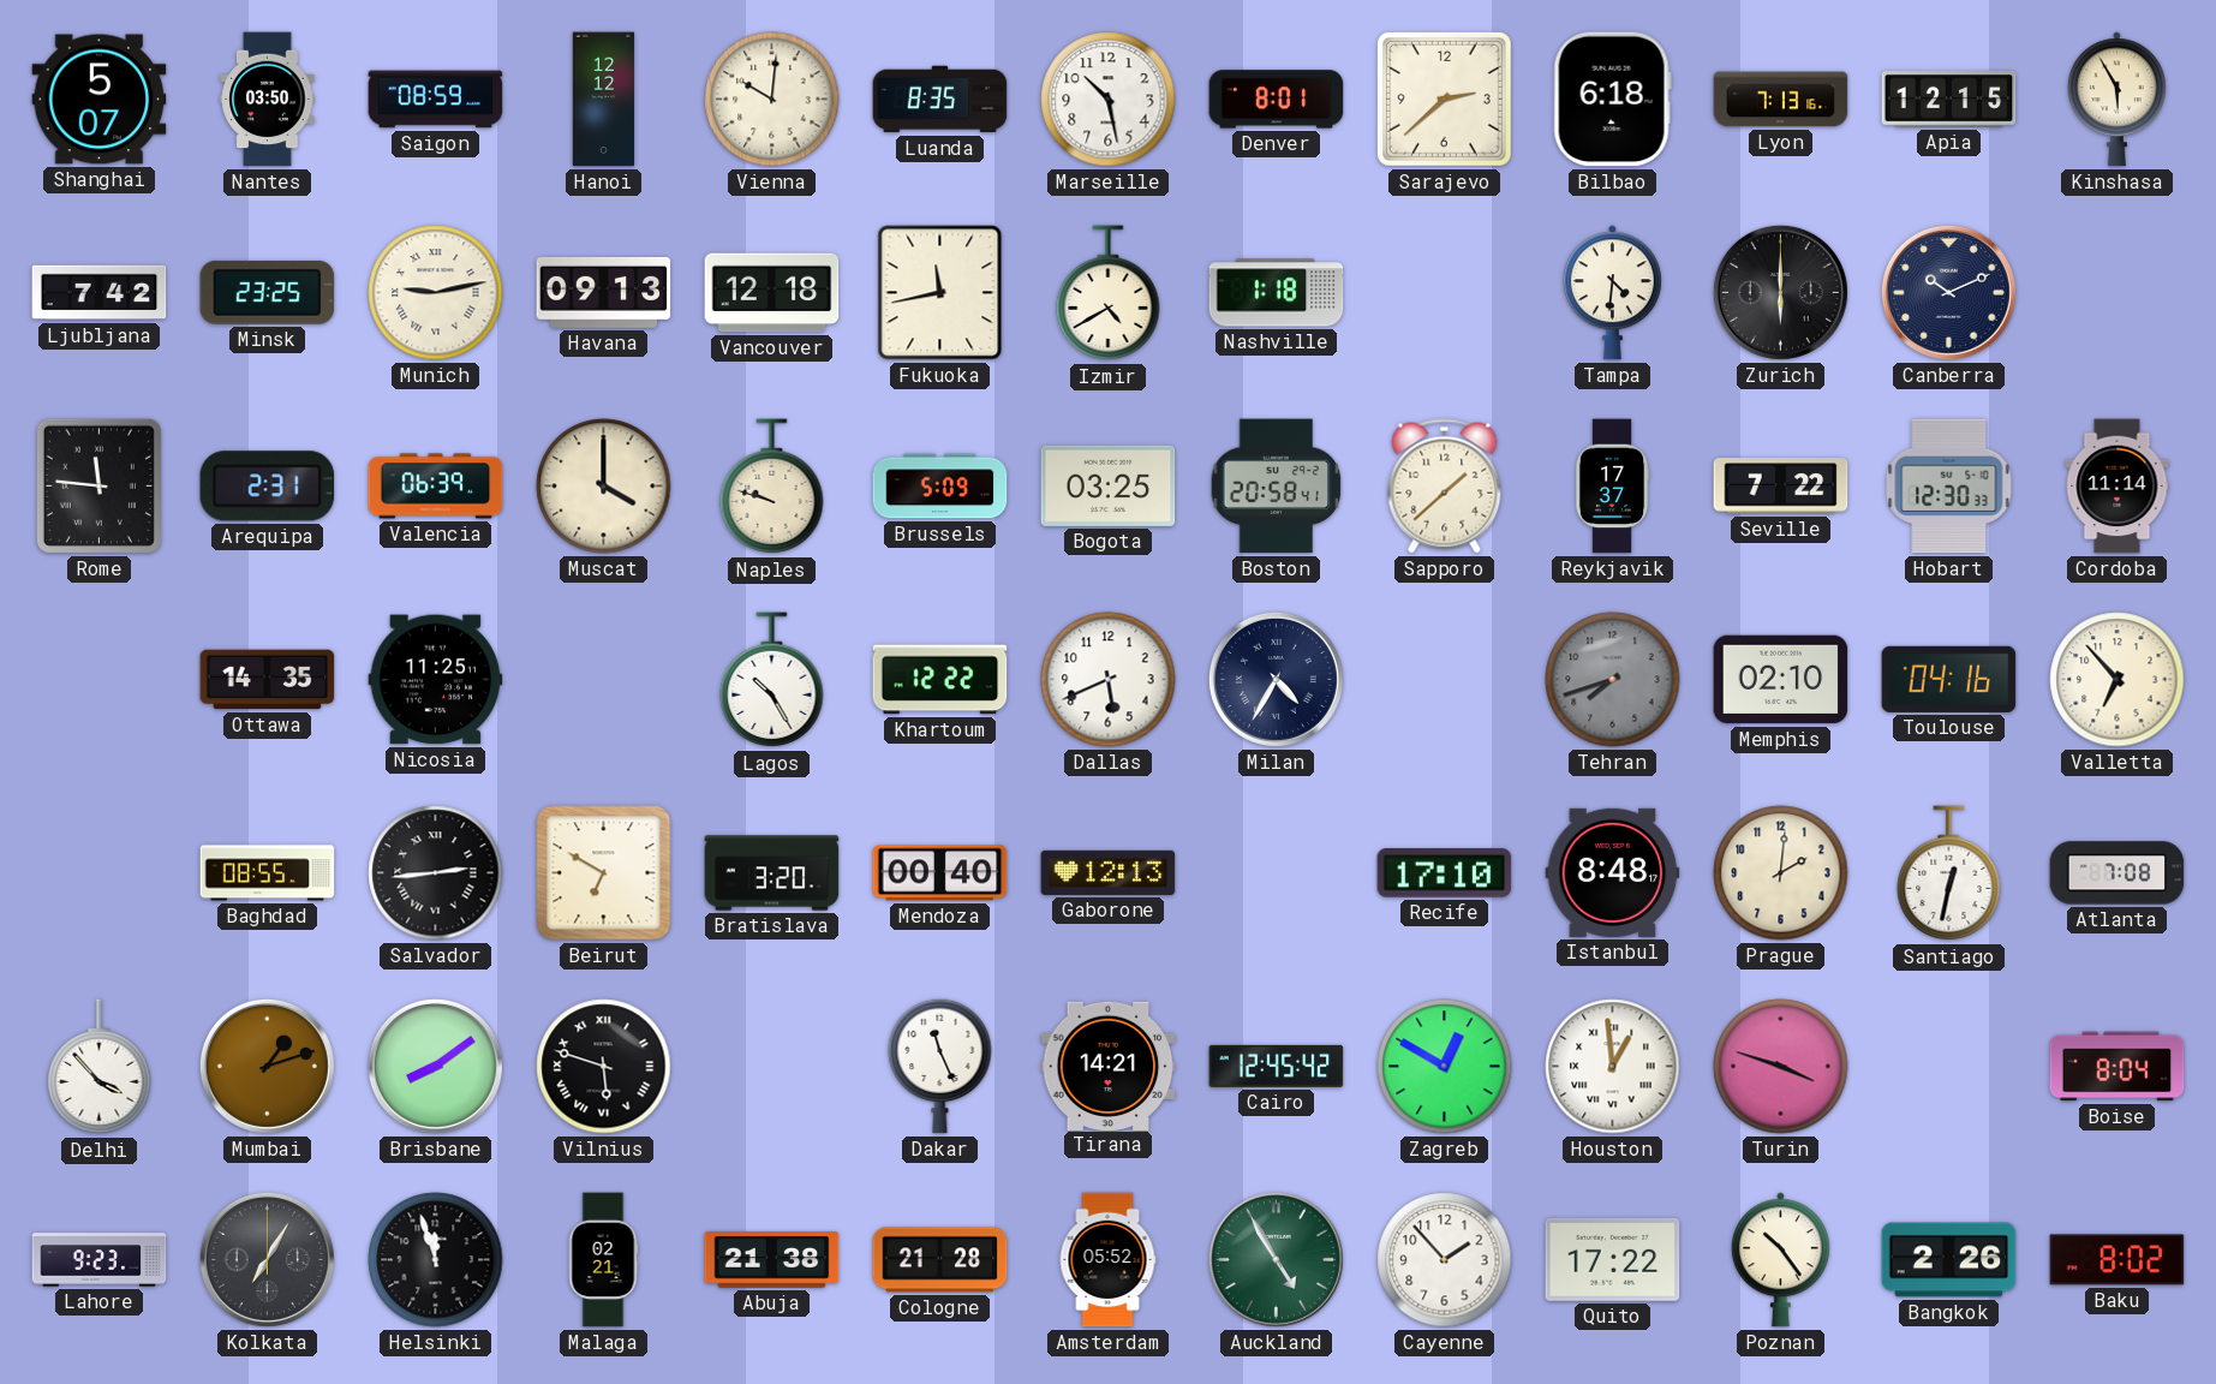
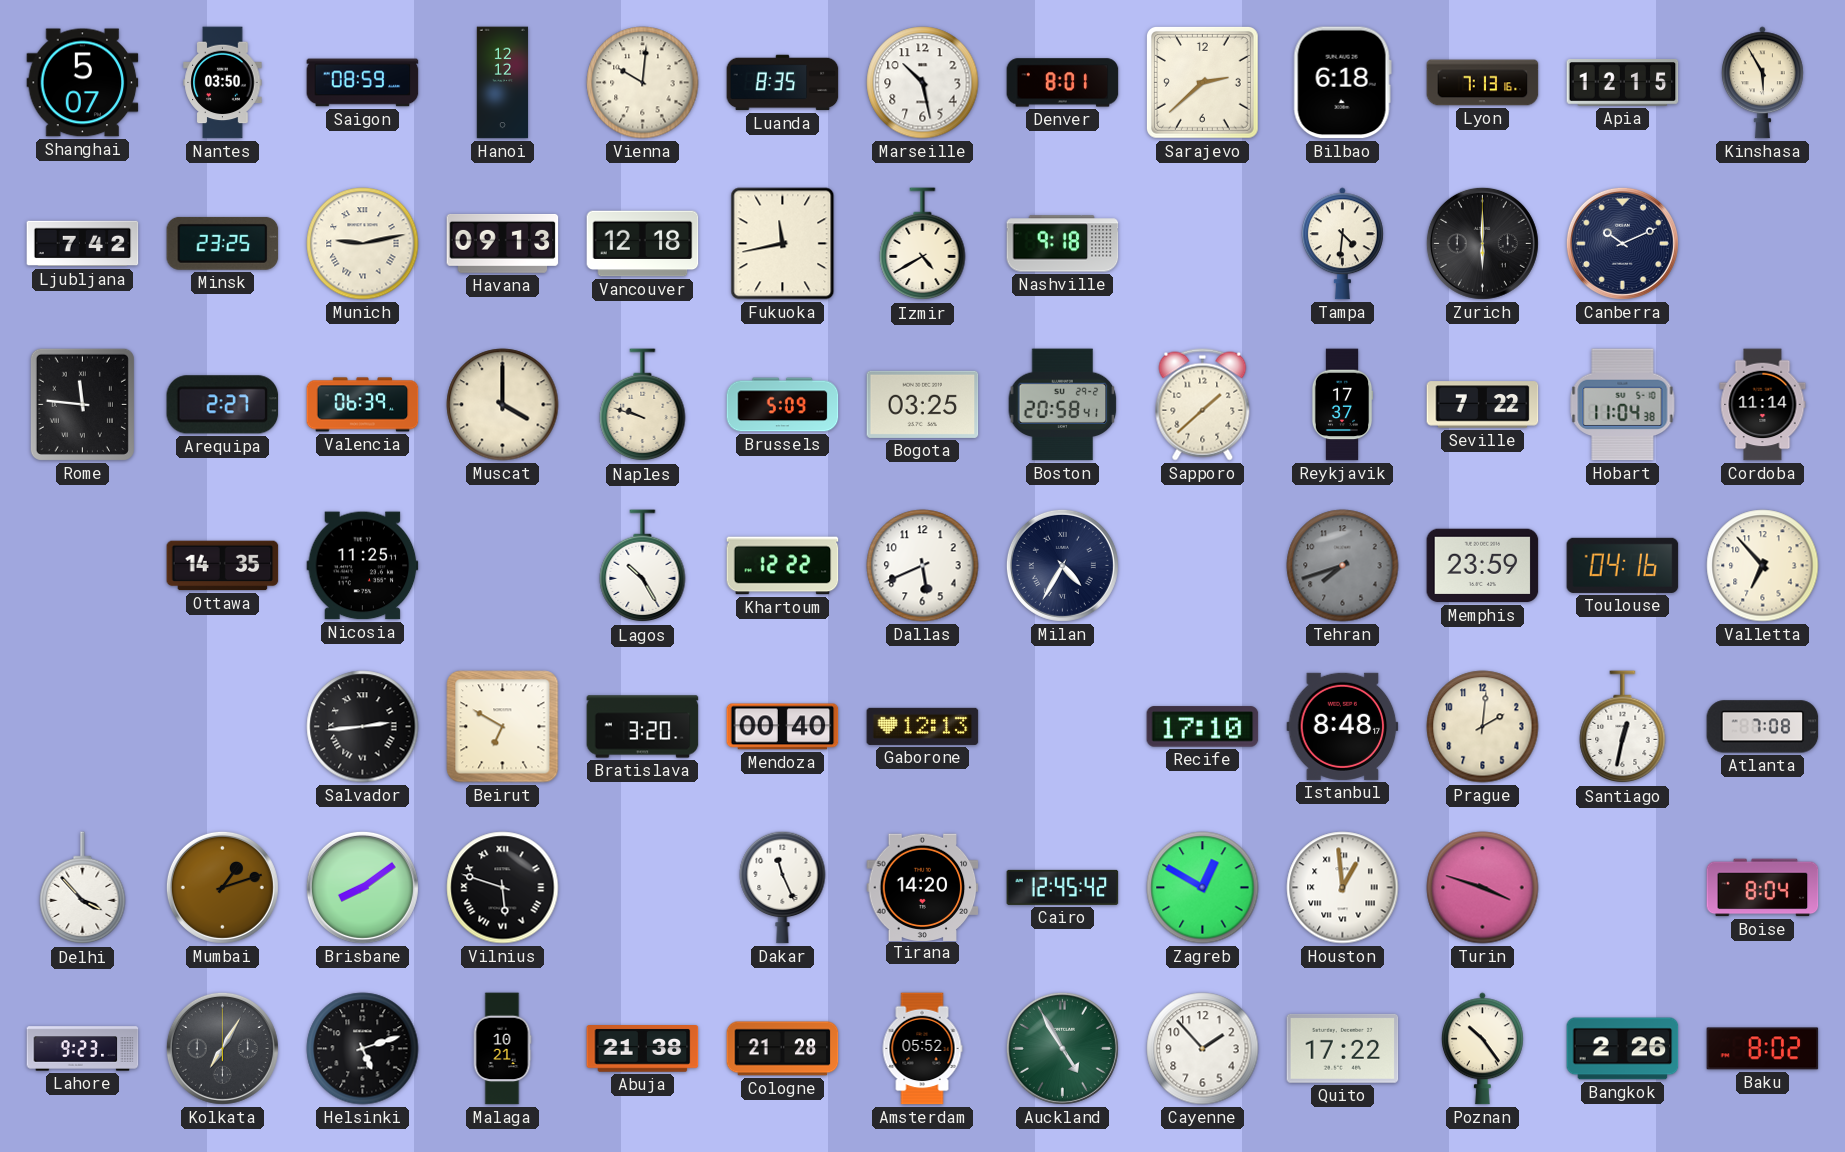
Nashville: 1:18 -> 9:18
Arequipa: 2:31 -> 2:27
Hobart: 12:30 -> 11:04
Memphis: 02:10 -> 23:59
Baghdad: 08:55 -> none
Tirana: 14:21 -> 14:20
Helsinki: 11:57 -> 5:12
Malaga: 02:21 -> 10:21
